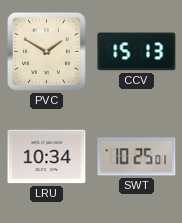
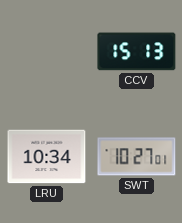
PVC: 1:50 -> none
SWT: 10:25 -> 10:27
